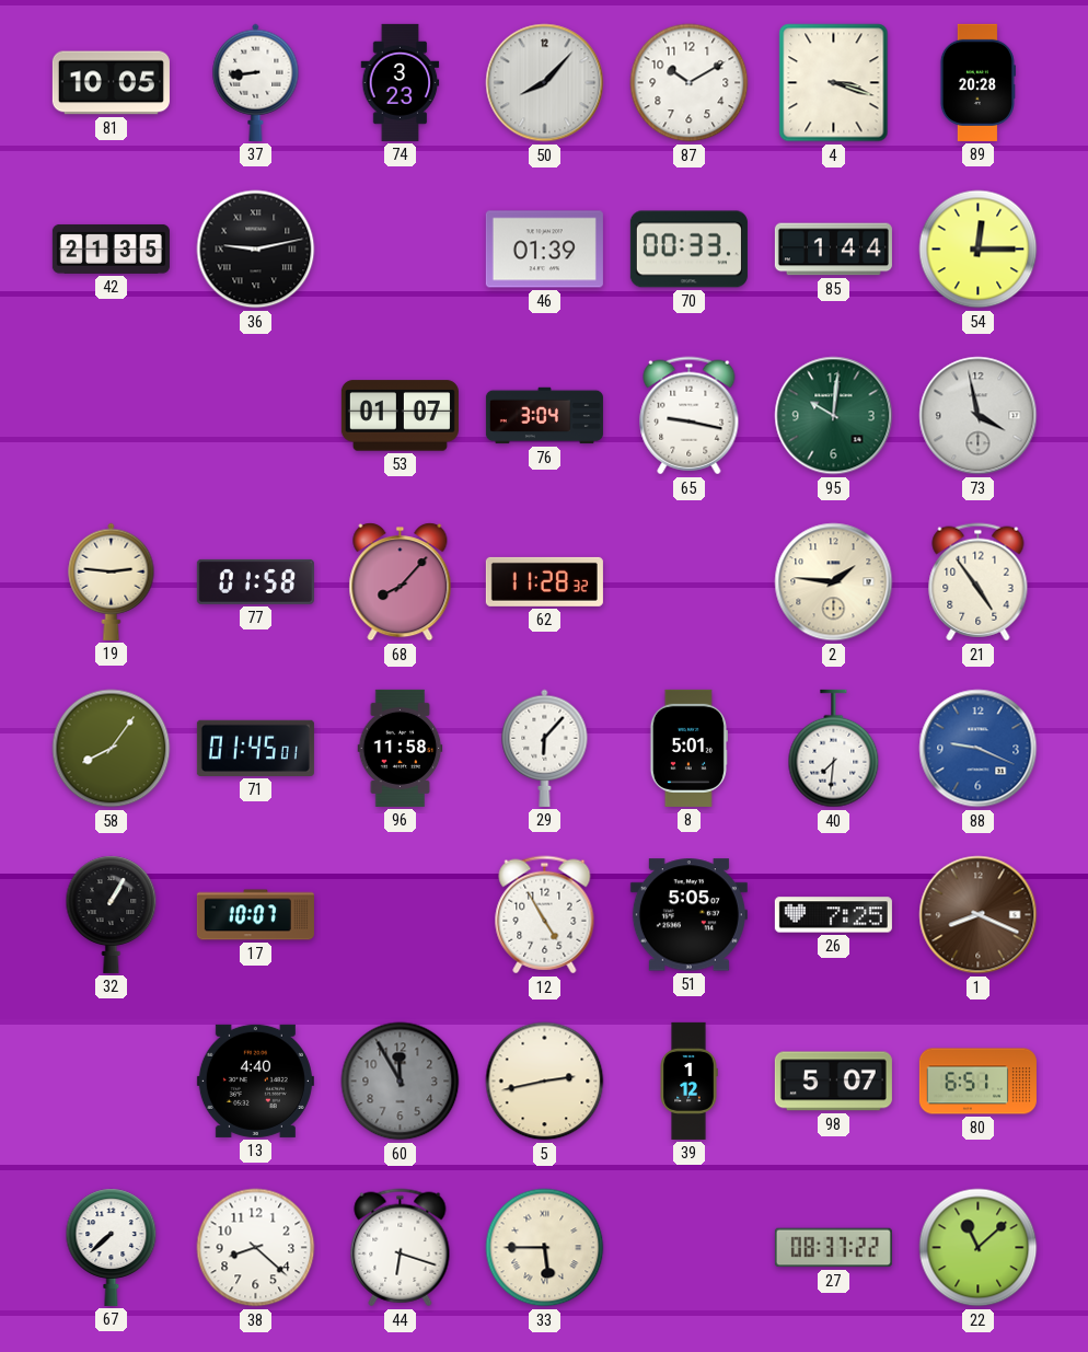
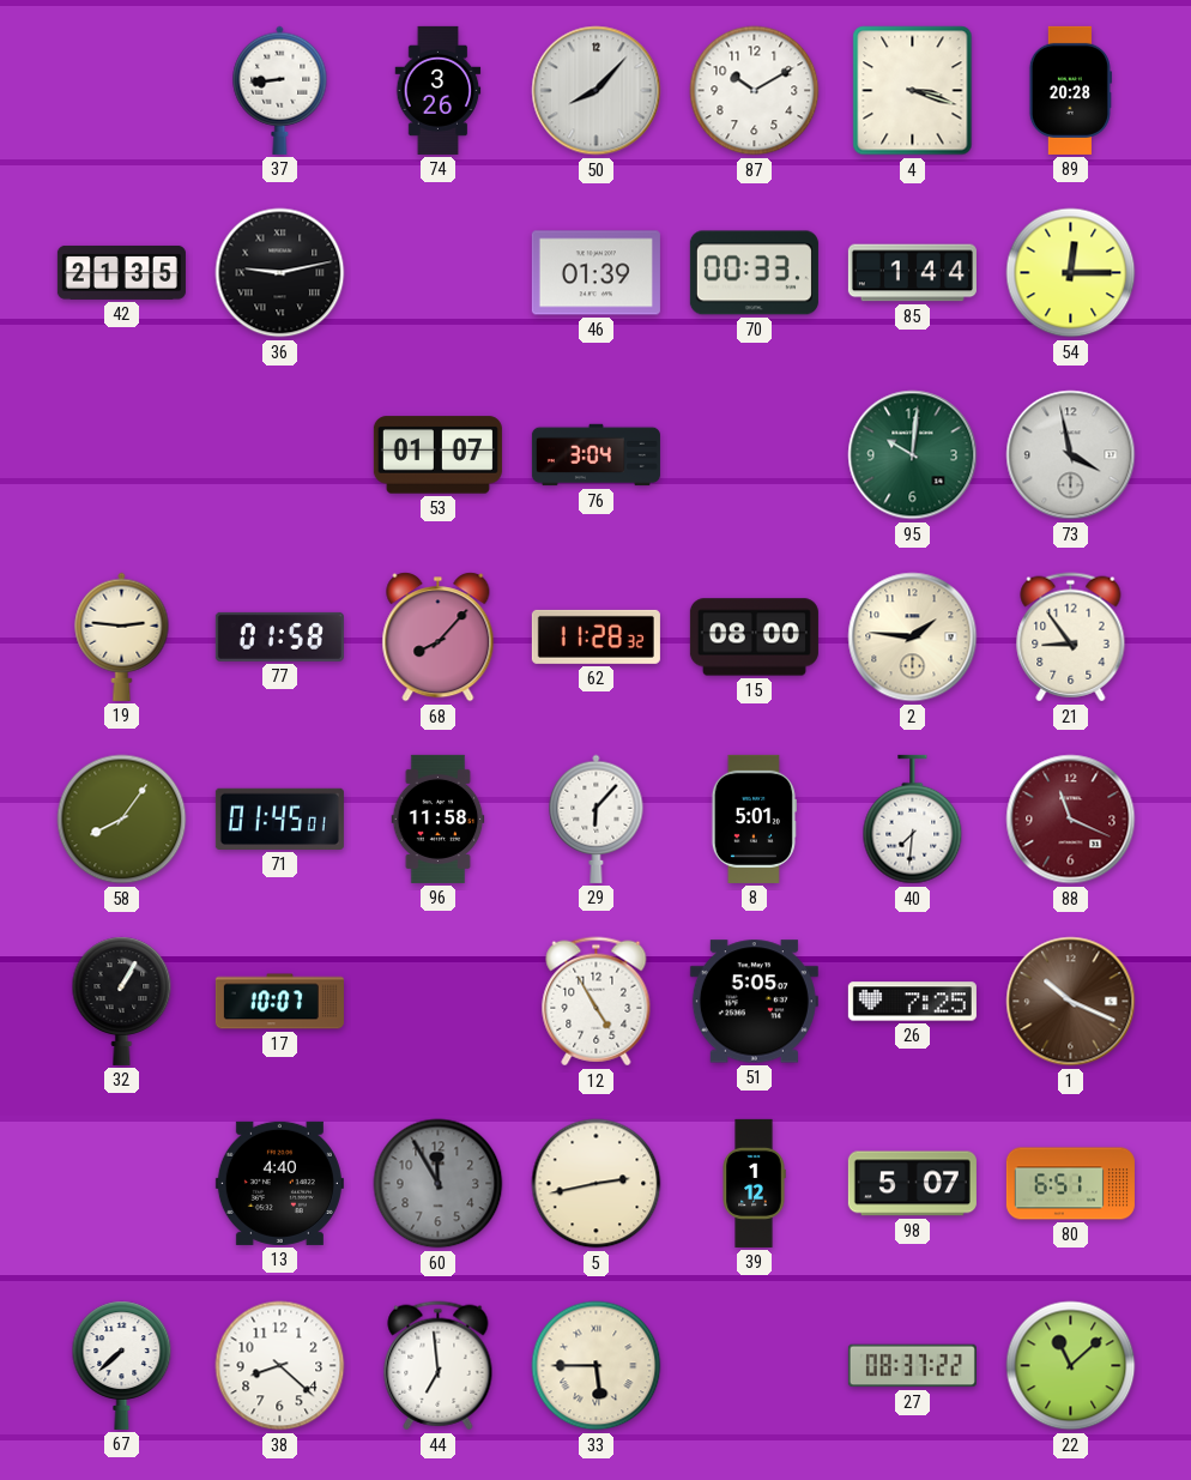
81: 10:05 -> none
74: 3:23 -> 3:26
65: 9:17 -> none
15: none -> 08:00
21: 4:54 -> 8:54
88: 9:19 -> 11:19
88 dial: blue -> burgundy
1: 8:19 -> 10:19
44: 6:18 -> 6:59
